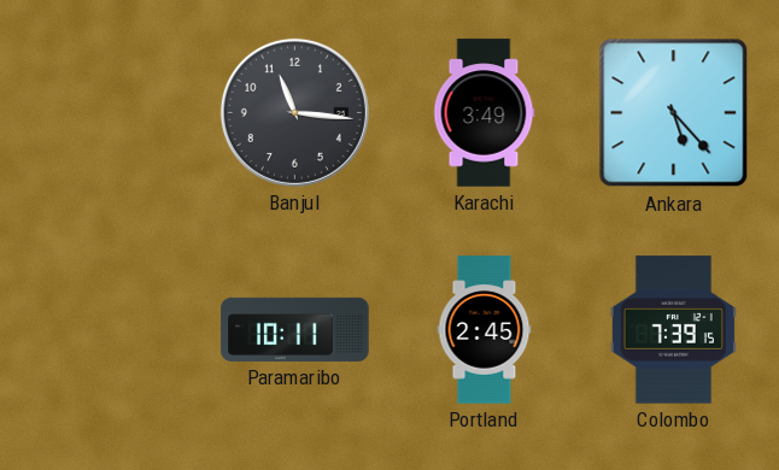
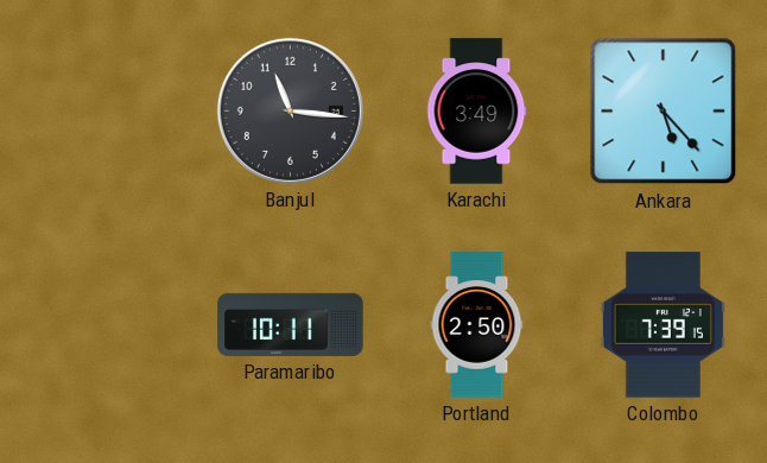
Portland: 2:45 -> 2:50
